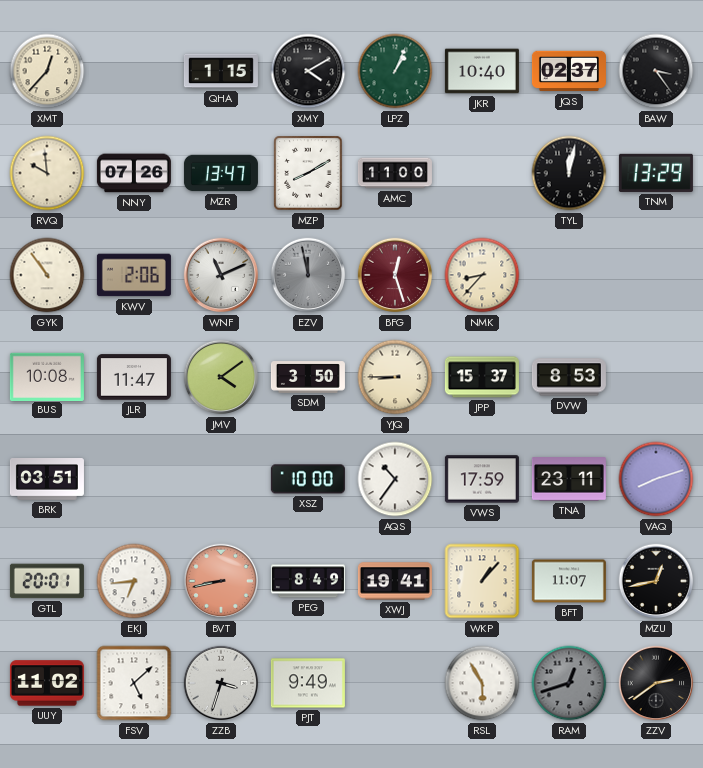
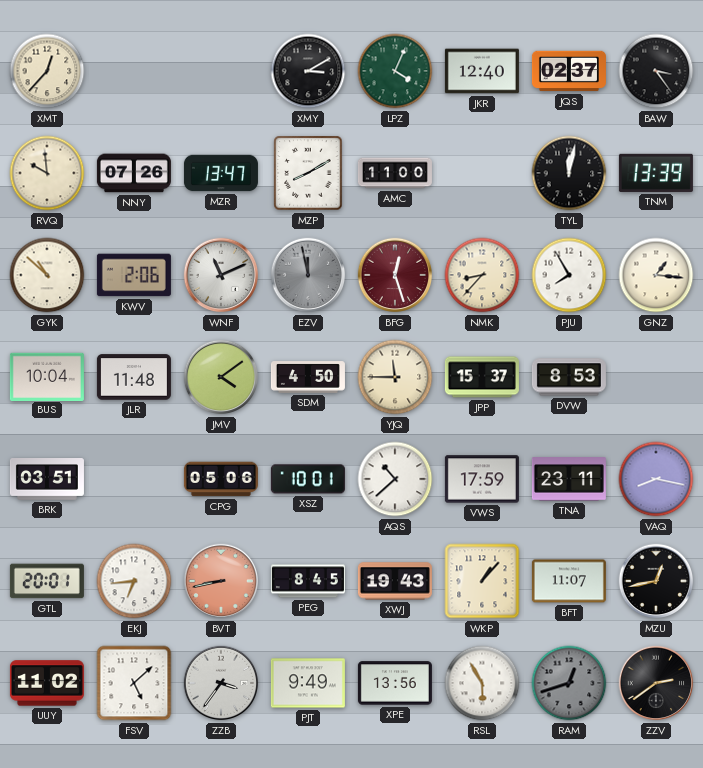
QHA: 1:15 -> none
XMY: 4:10 -> 3:10
LPZ: 1:04 -> 4:04
JKR: 10:40 -> 12:40
TNM: 13:29 -> 13:39
GYK: 10:54 -> 10:52
PJU: none -> 7:55
GNZ: none -> 1:16
BUS: 10:08 -> 10:04
JLR: 11:47 -> 11:48
SDM: 3:50 -> 4:50
YJQ: 8:45 -> 11:45
CPG: none -> 05:06
XSZ: 10:00 -> 10:01
AQS: 10:36 -> 10:38
VAQ: 8:12 -> 8:17
PEG: 8:49 -> 8:45
XWJ: 19:41 -> 19:43
ZZB: 3:33 -> 3:36
XPE: none -> 13:56
